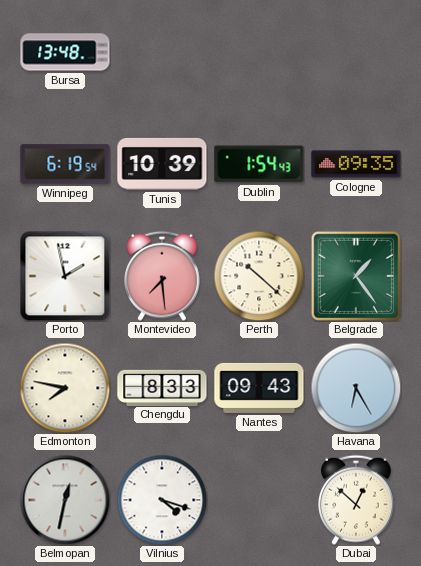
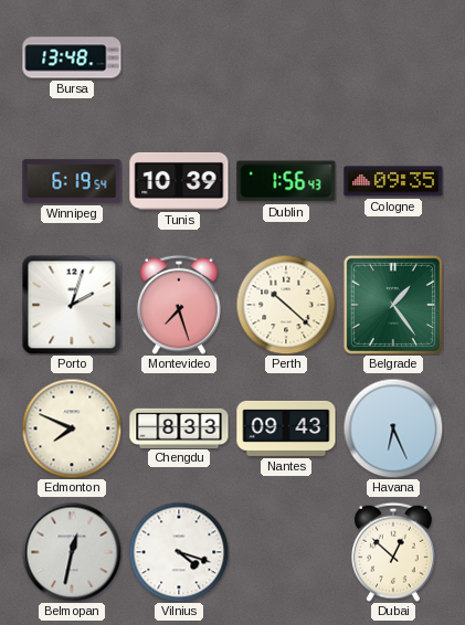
Dublin: 1:54 -> 1:56
Porto: 1:58 -> 2:03
Montevideo: 7:29 -> 7:27
Edmonton: 7:47 -> 7:49
Havana: 6:25 -> 6:26
